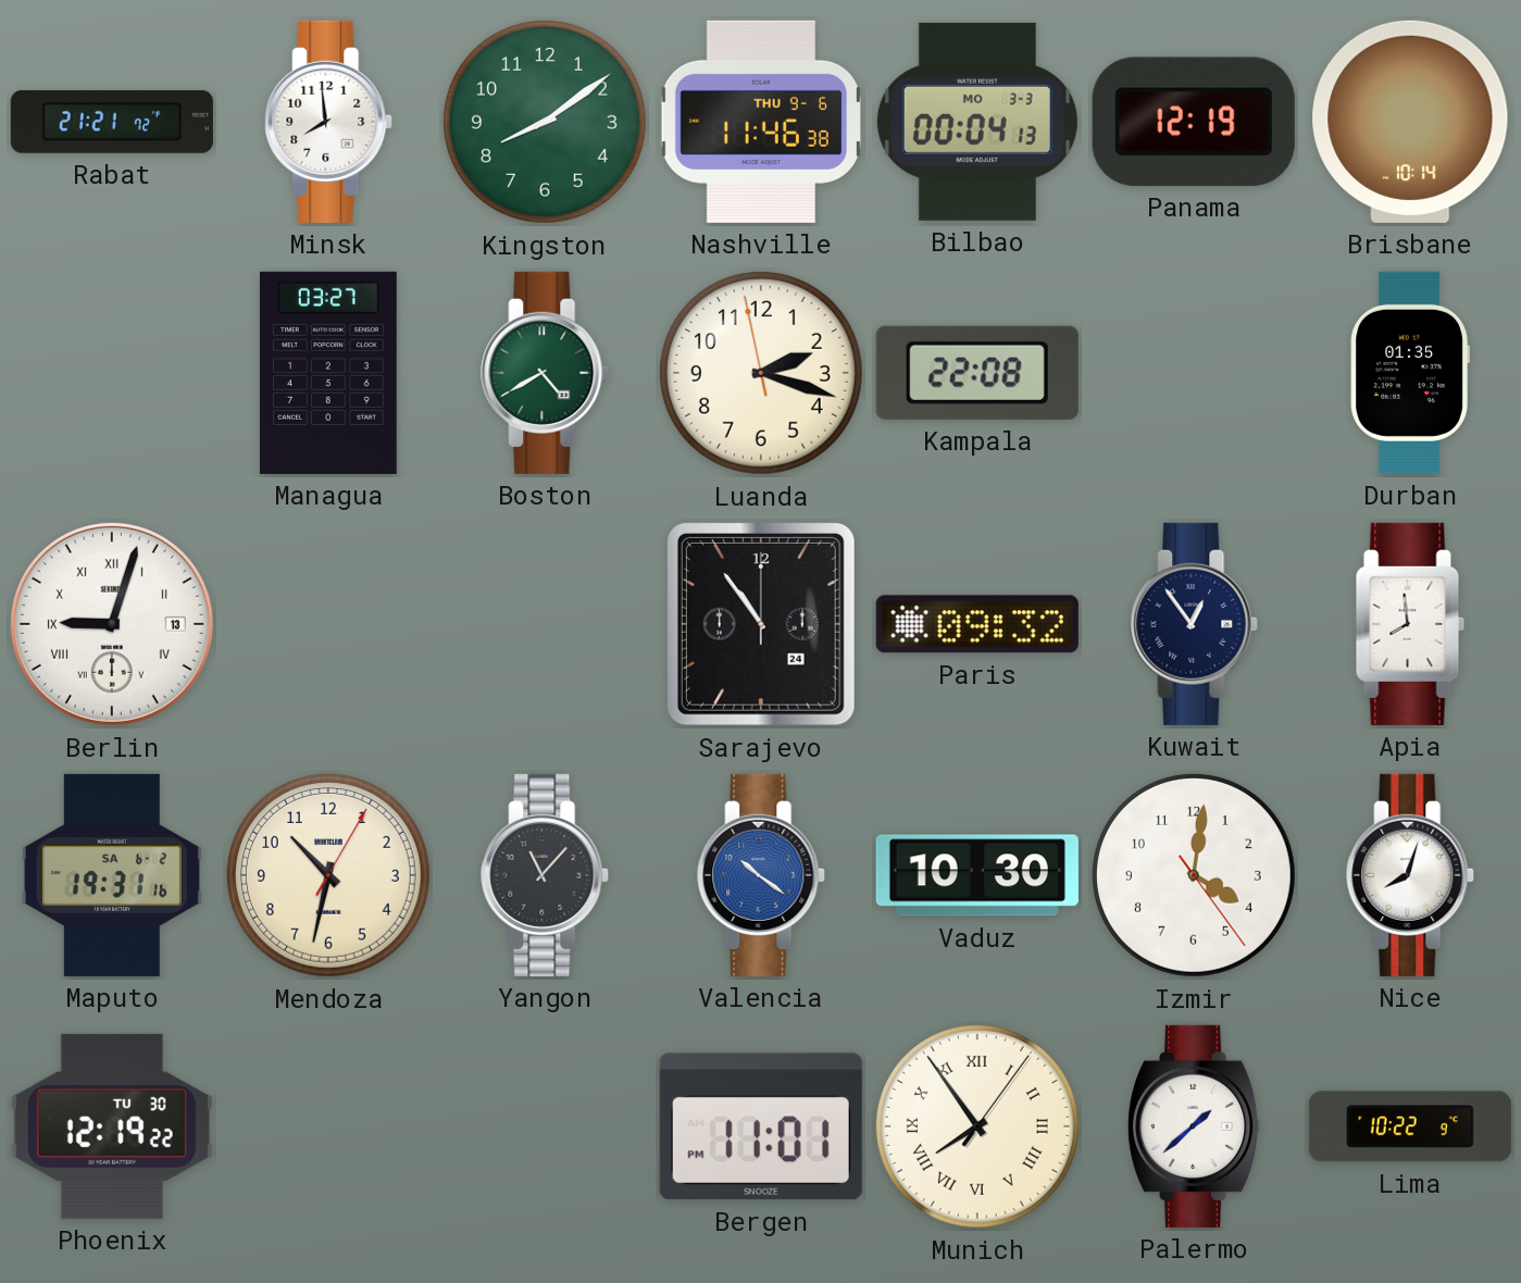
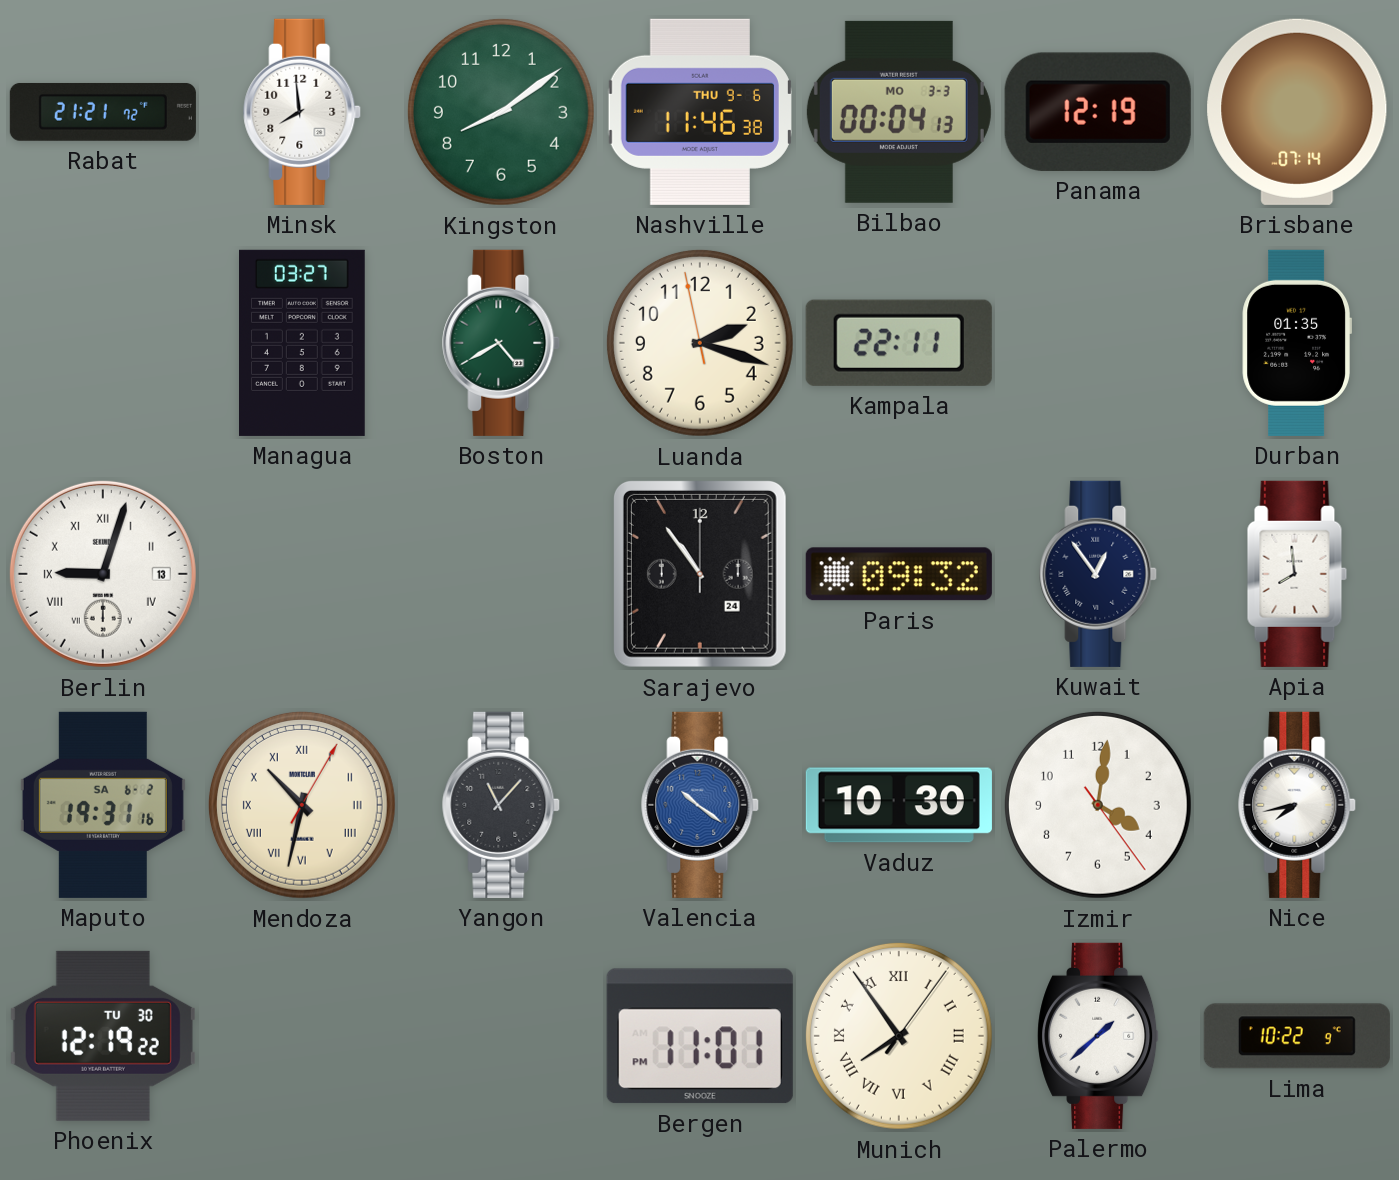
Brisbane: 10:14 -> 07:14
Kampala: 22:08 -> 22:11
Mendoza numerals: Arabic -> Roman
Nice: 8:03 -> 7:43
